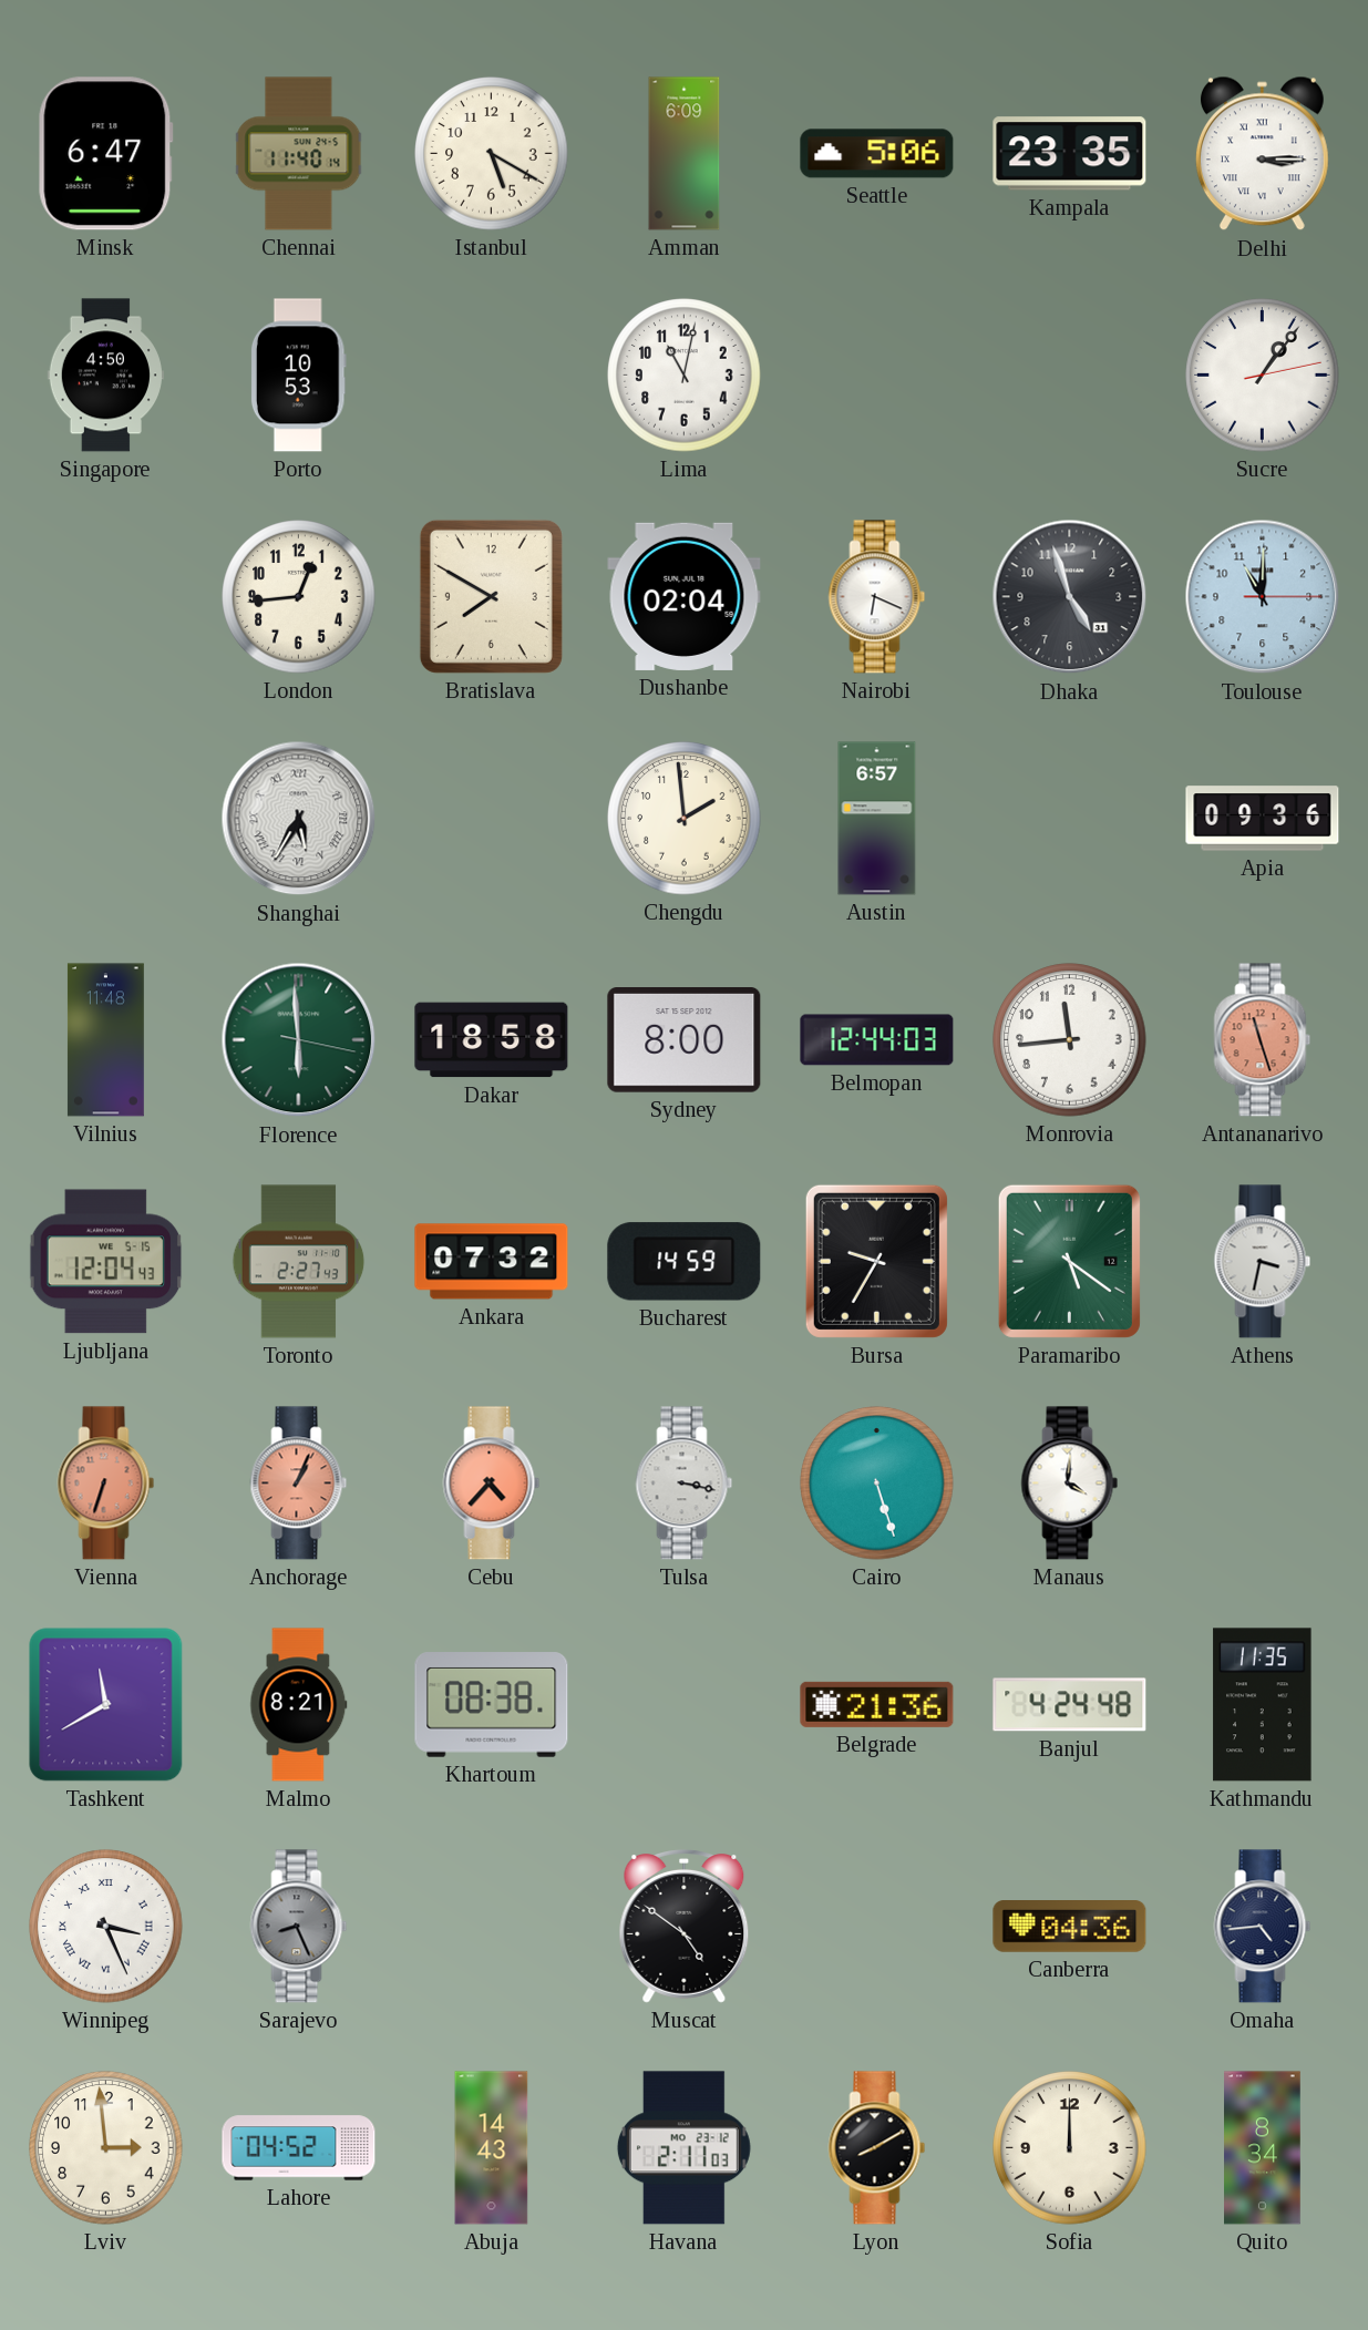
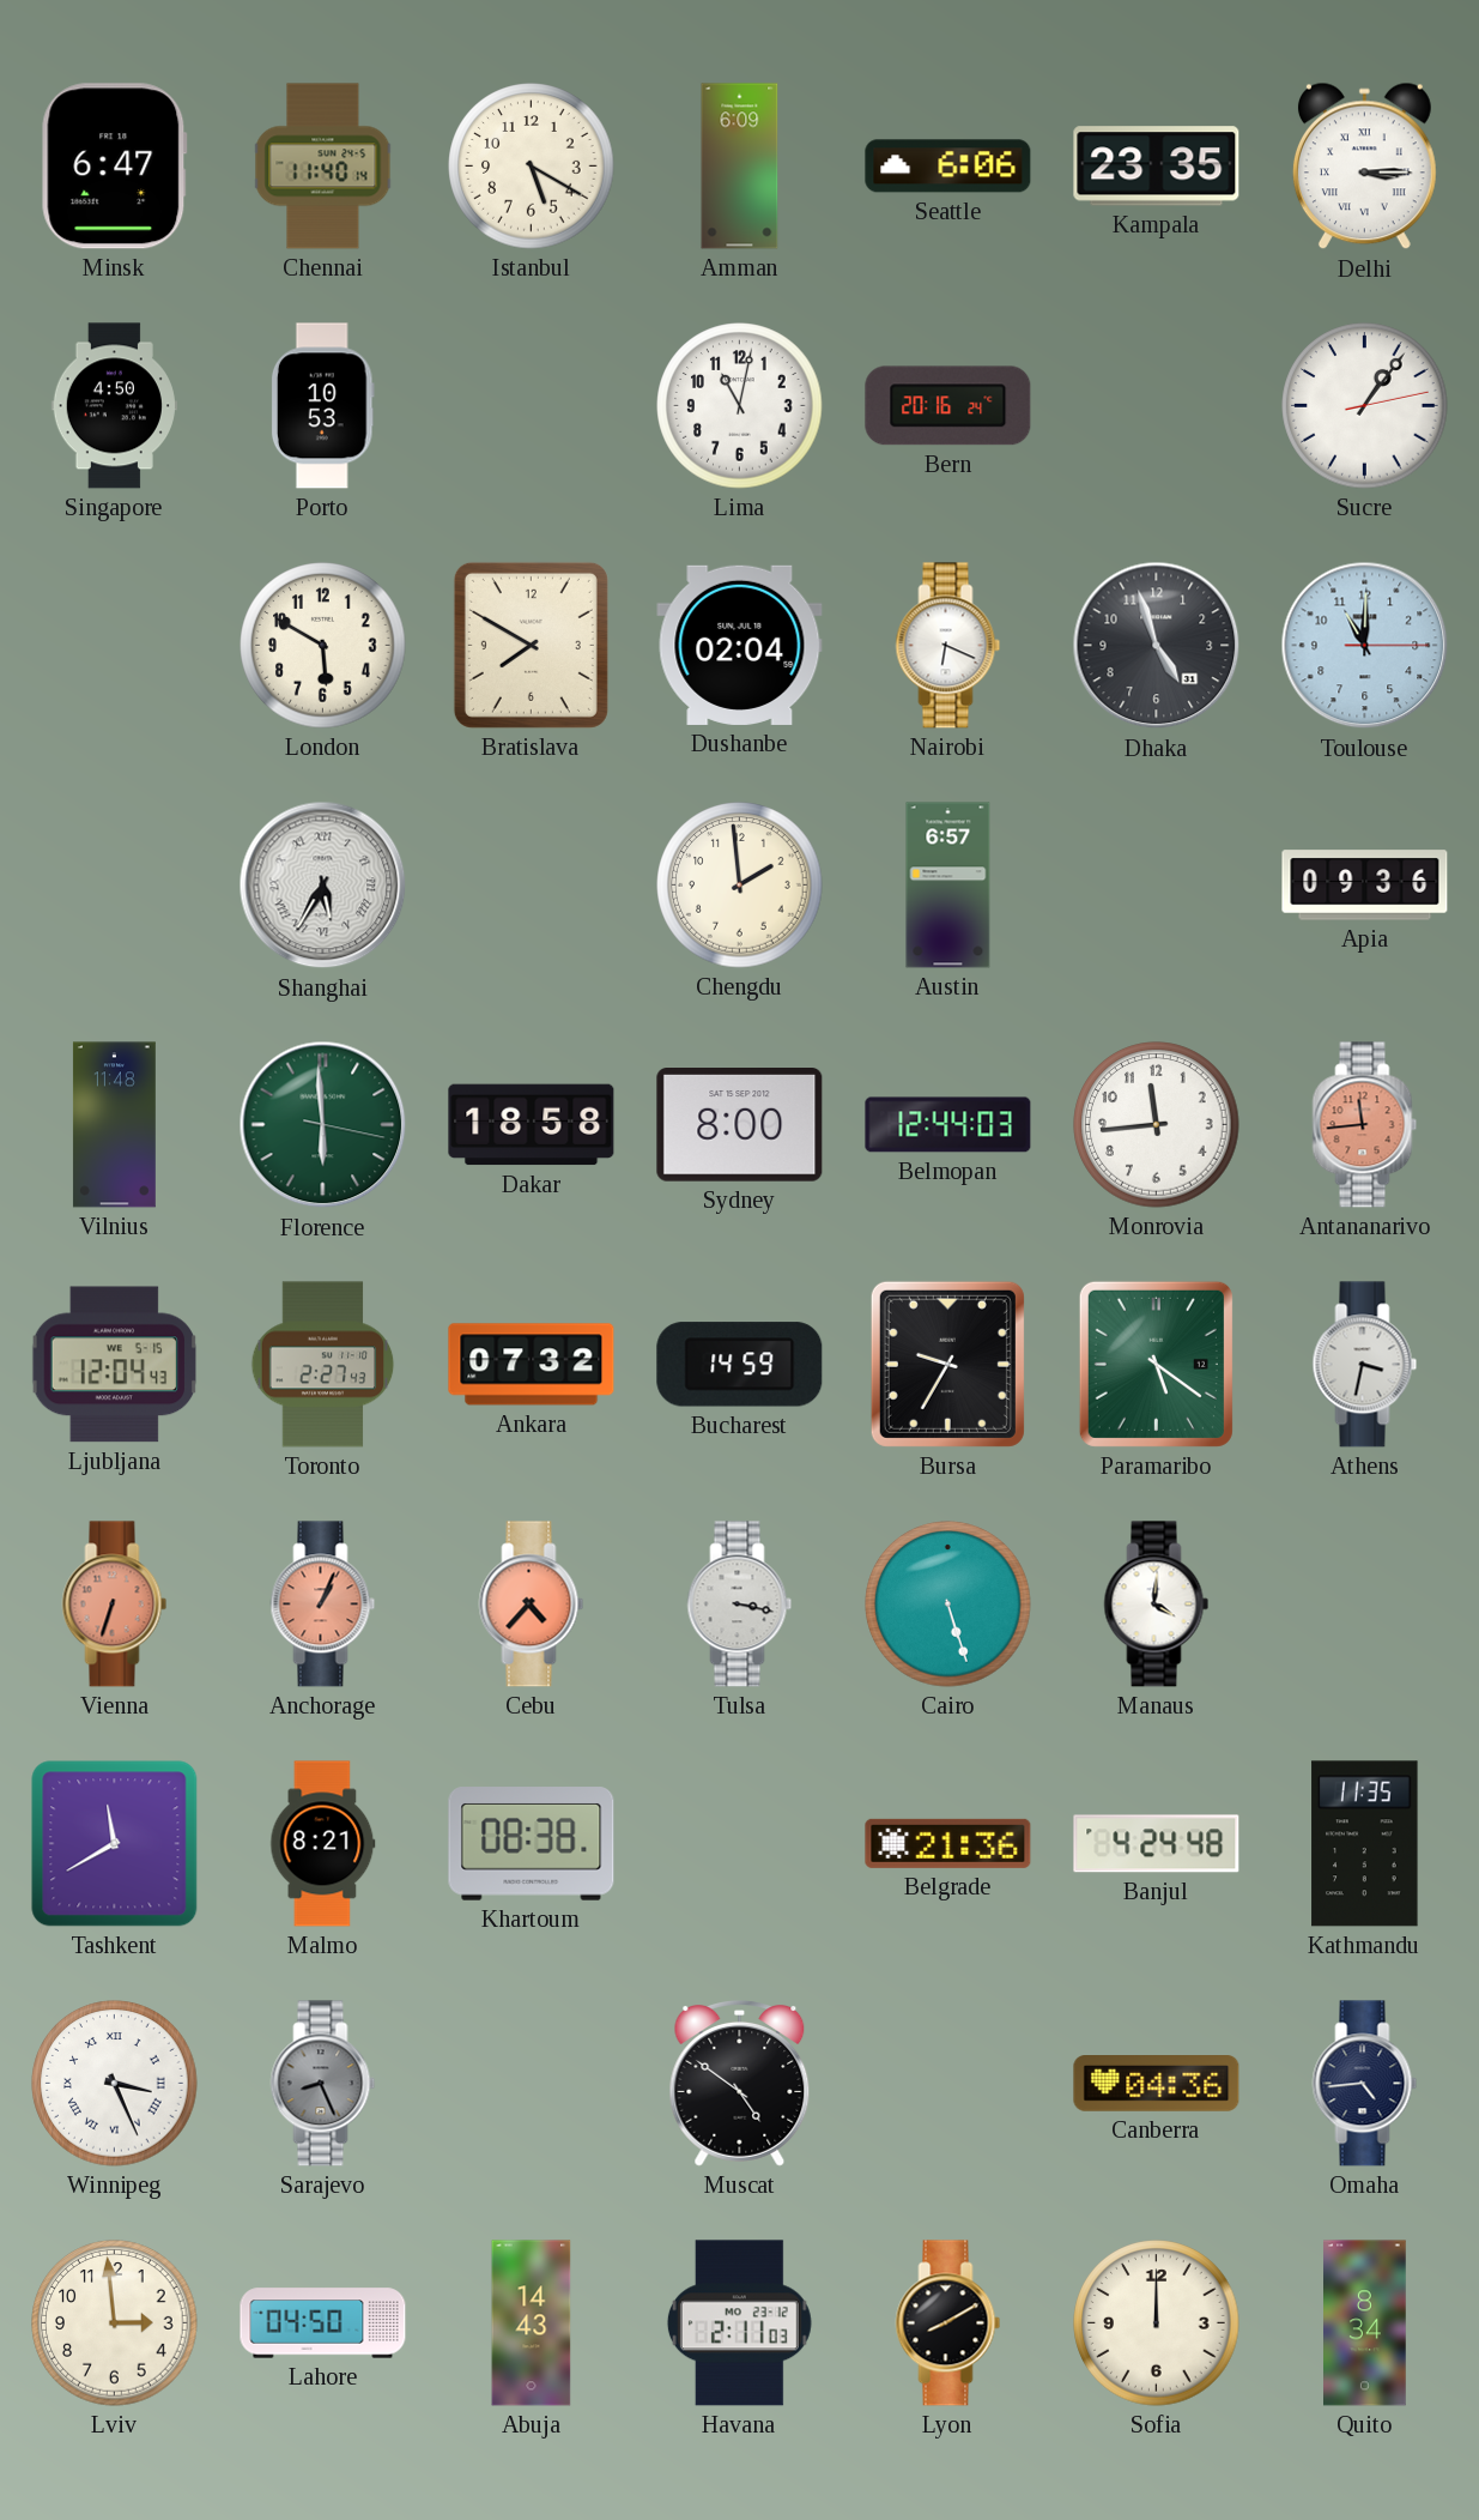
Seattle: 5:06 -> 6:06
Bern: none -> 20:16
London: 12:44 -> 5:50
Antananarivo: 11:27 -> 11:44
Lahore: 04:52 -> 04:50
